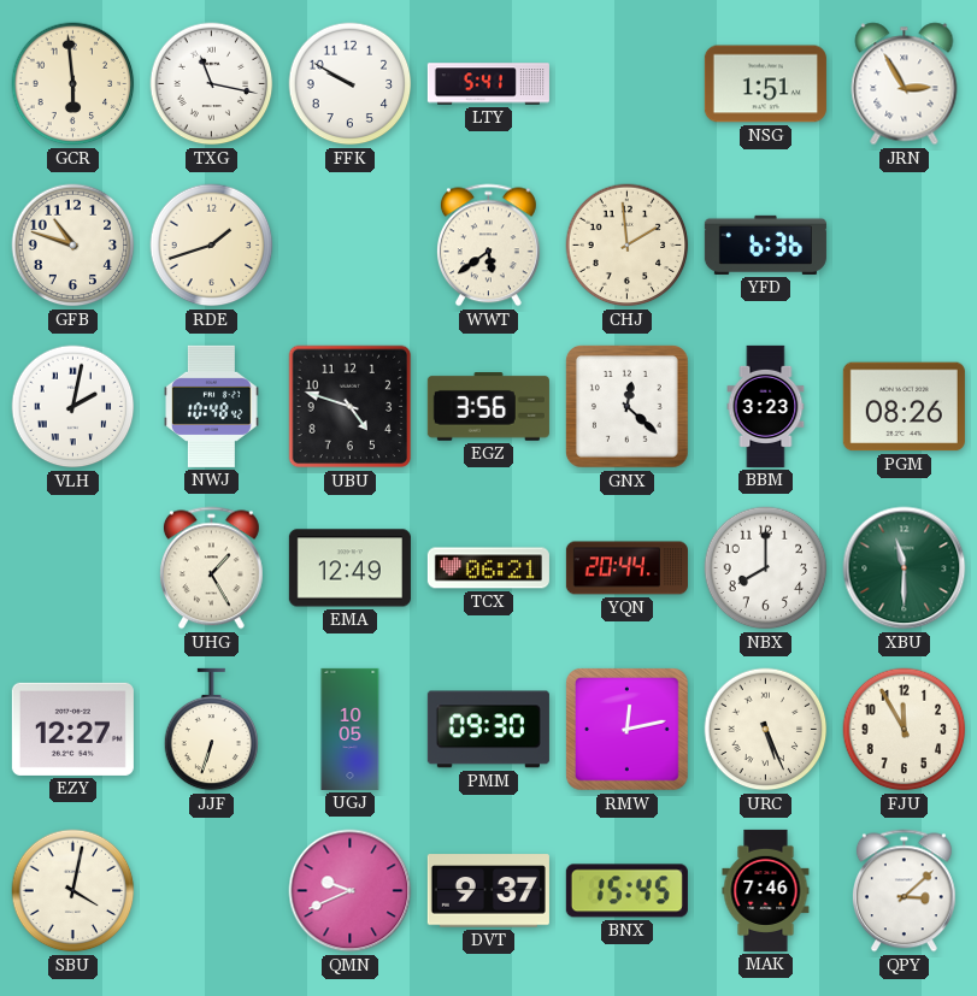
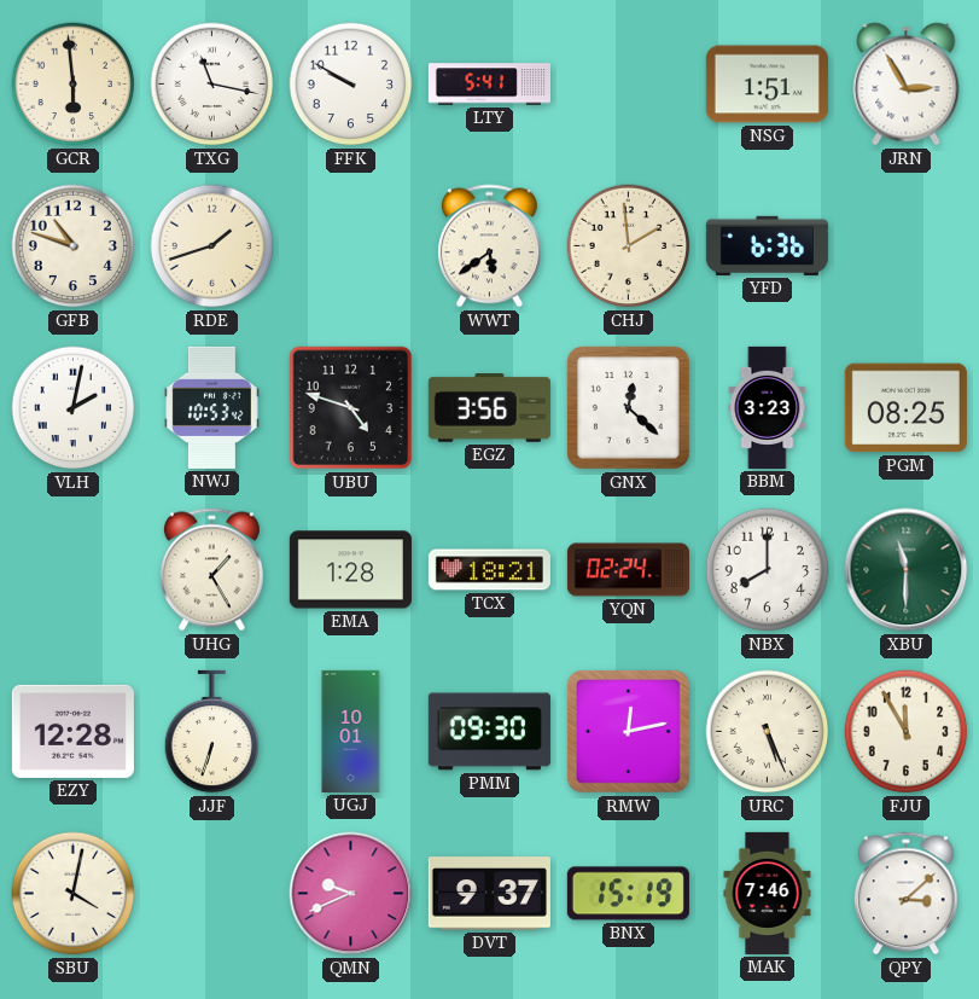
NWJ: 10:48 -> 10:53
PGM: 08:26 -> 08:25
EMA: 12:49 -> 1:28
TCX: 06:21 -> 18:21
YQN: 20:44 -> 02:24
EZY: 12:27 -> 12:28
UGJ: 10:05 -> 10:01
BNX: 15:45 -> 15:19
